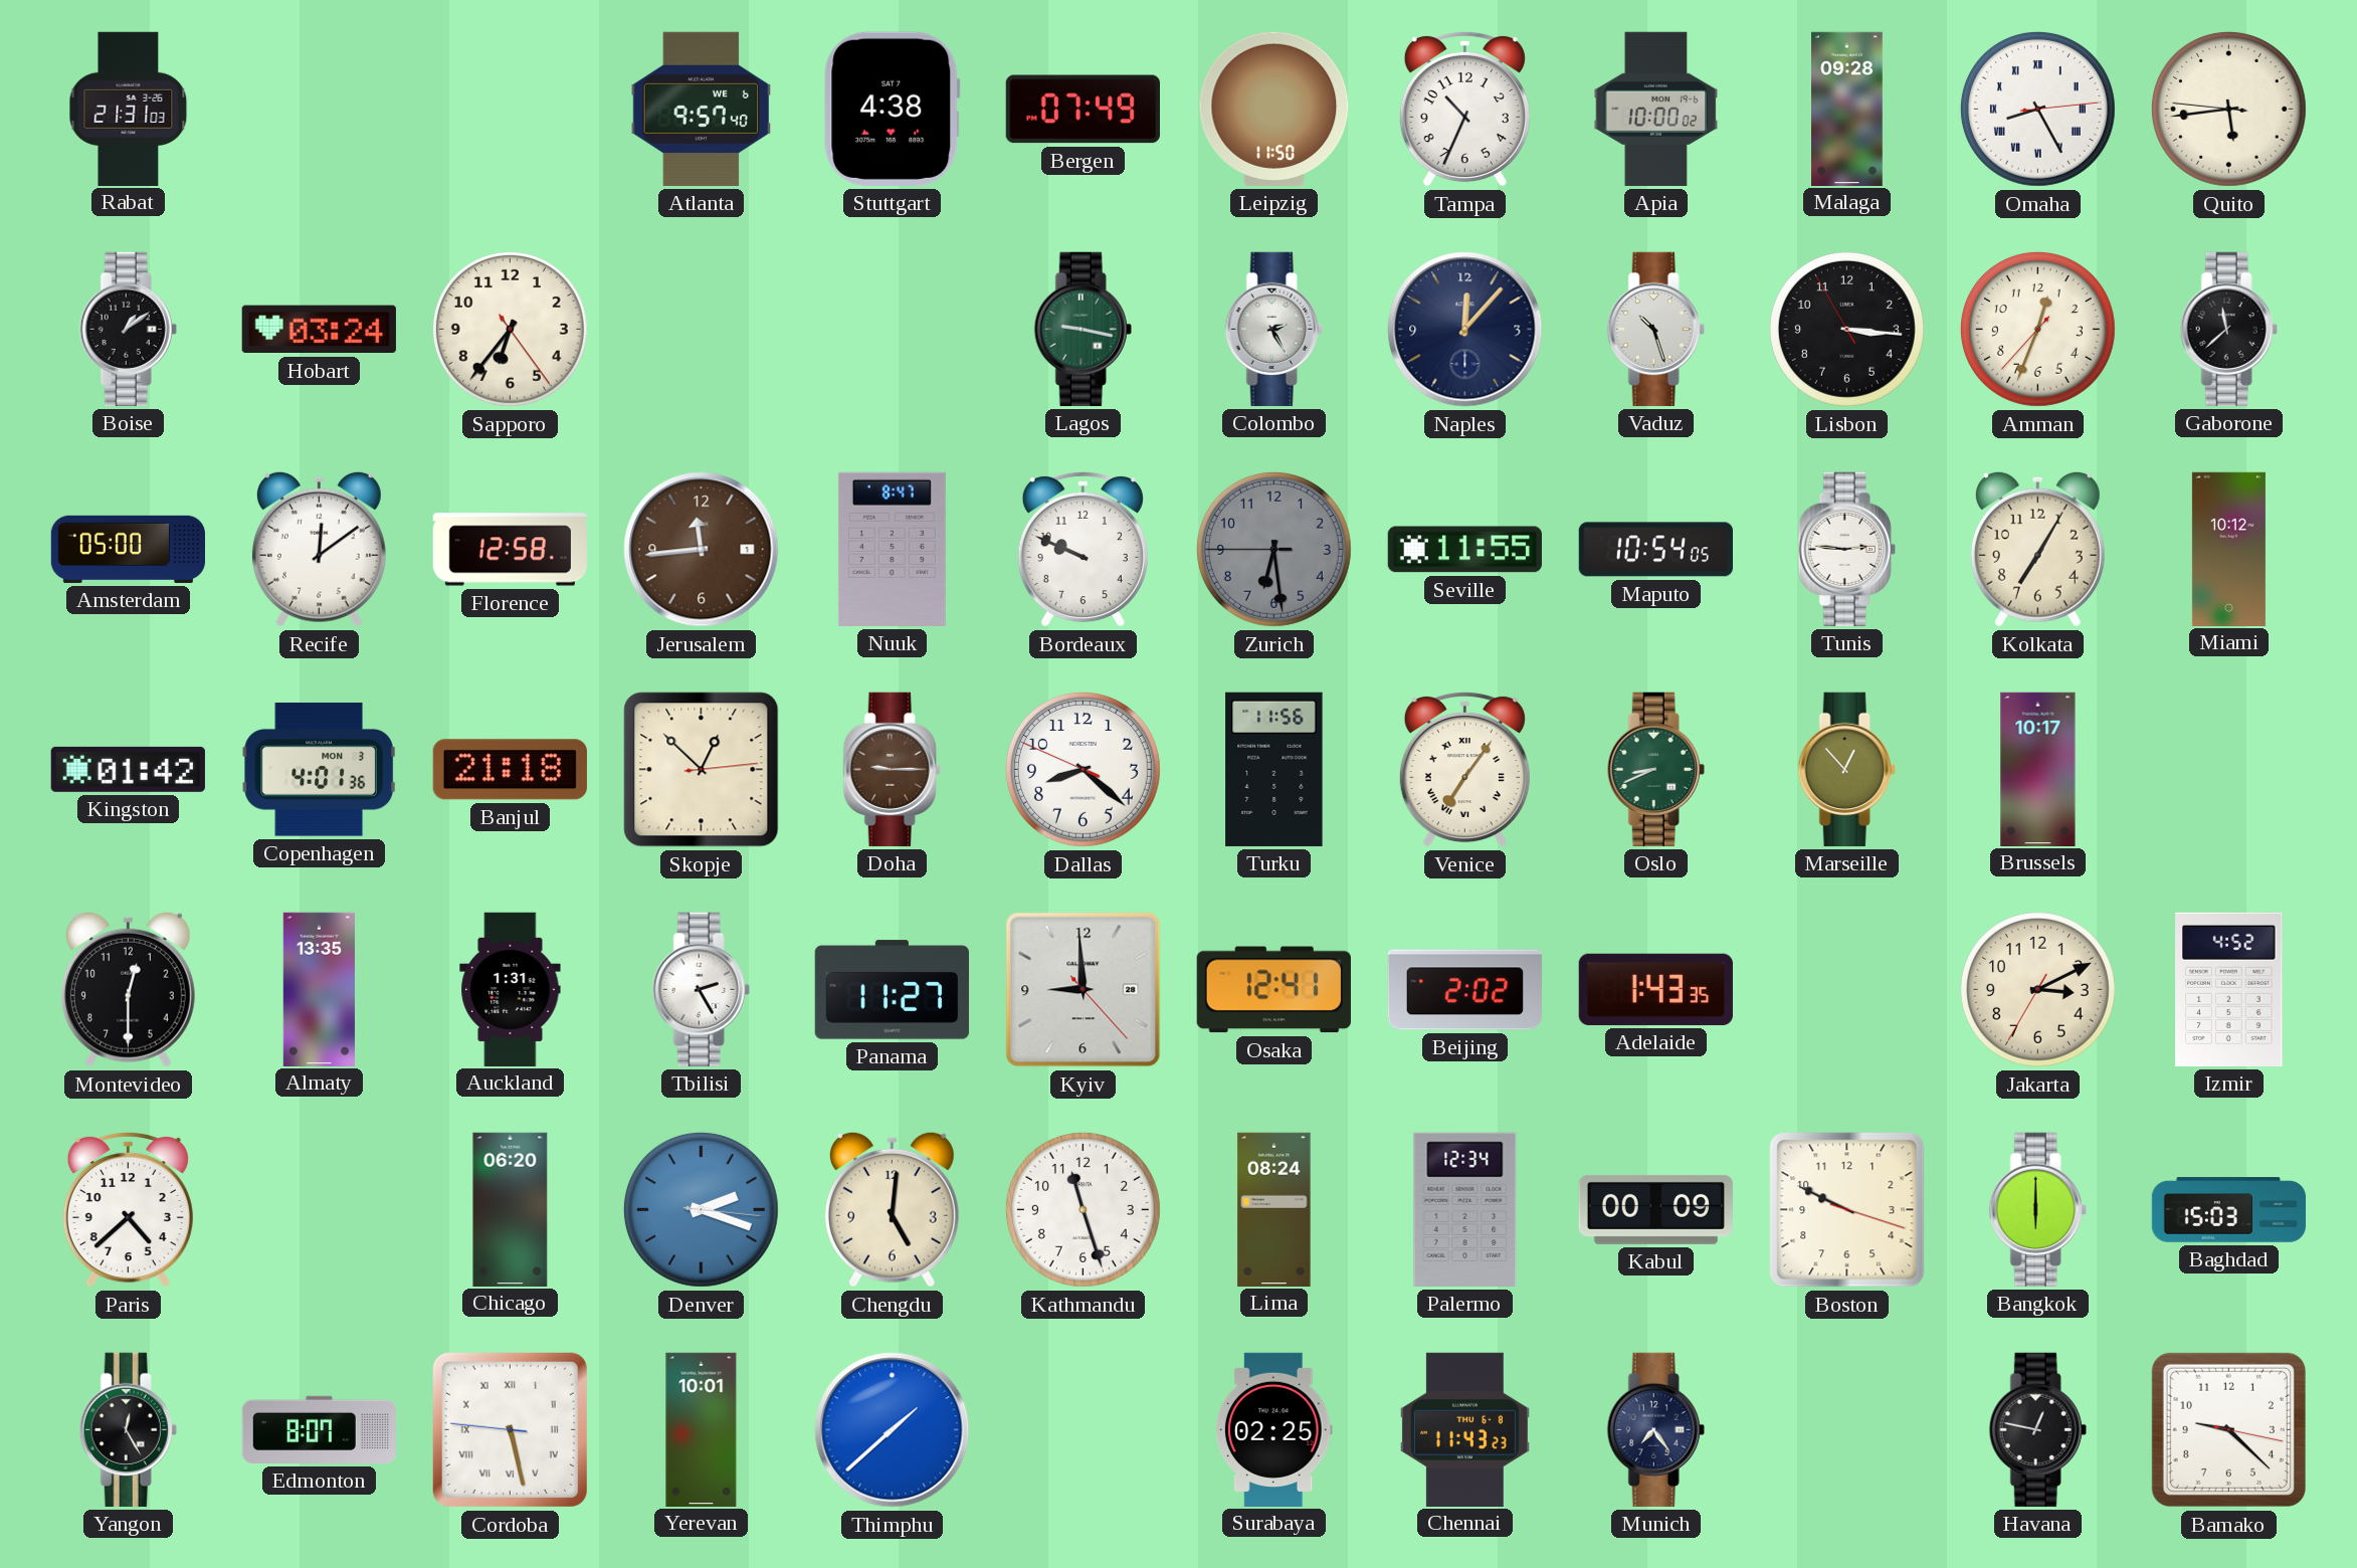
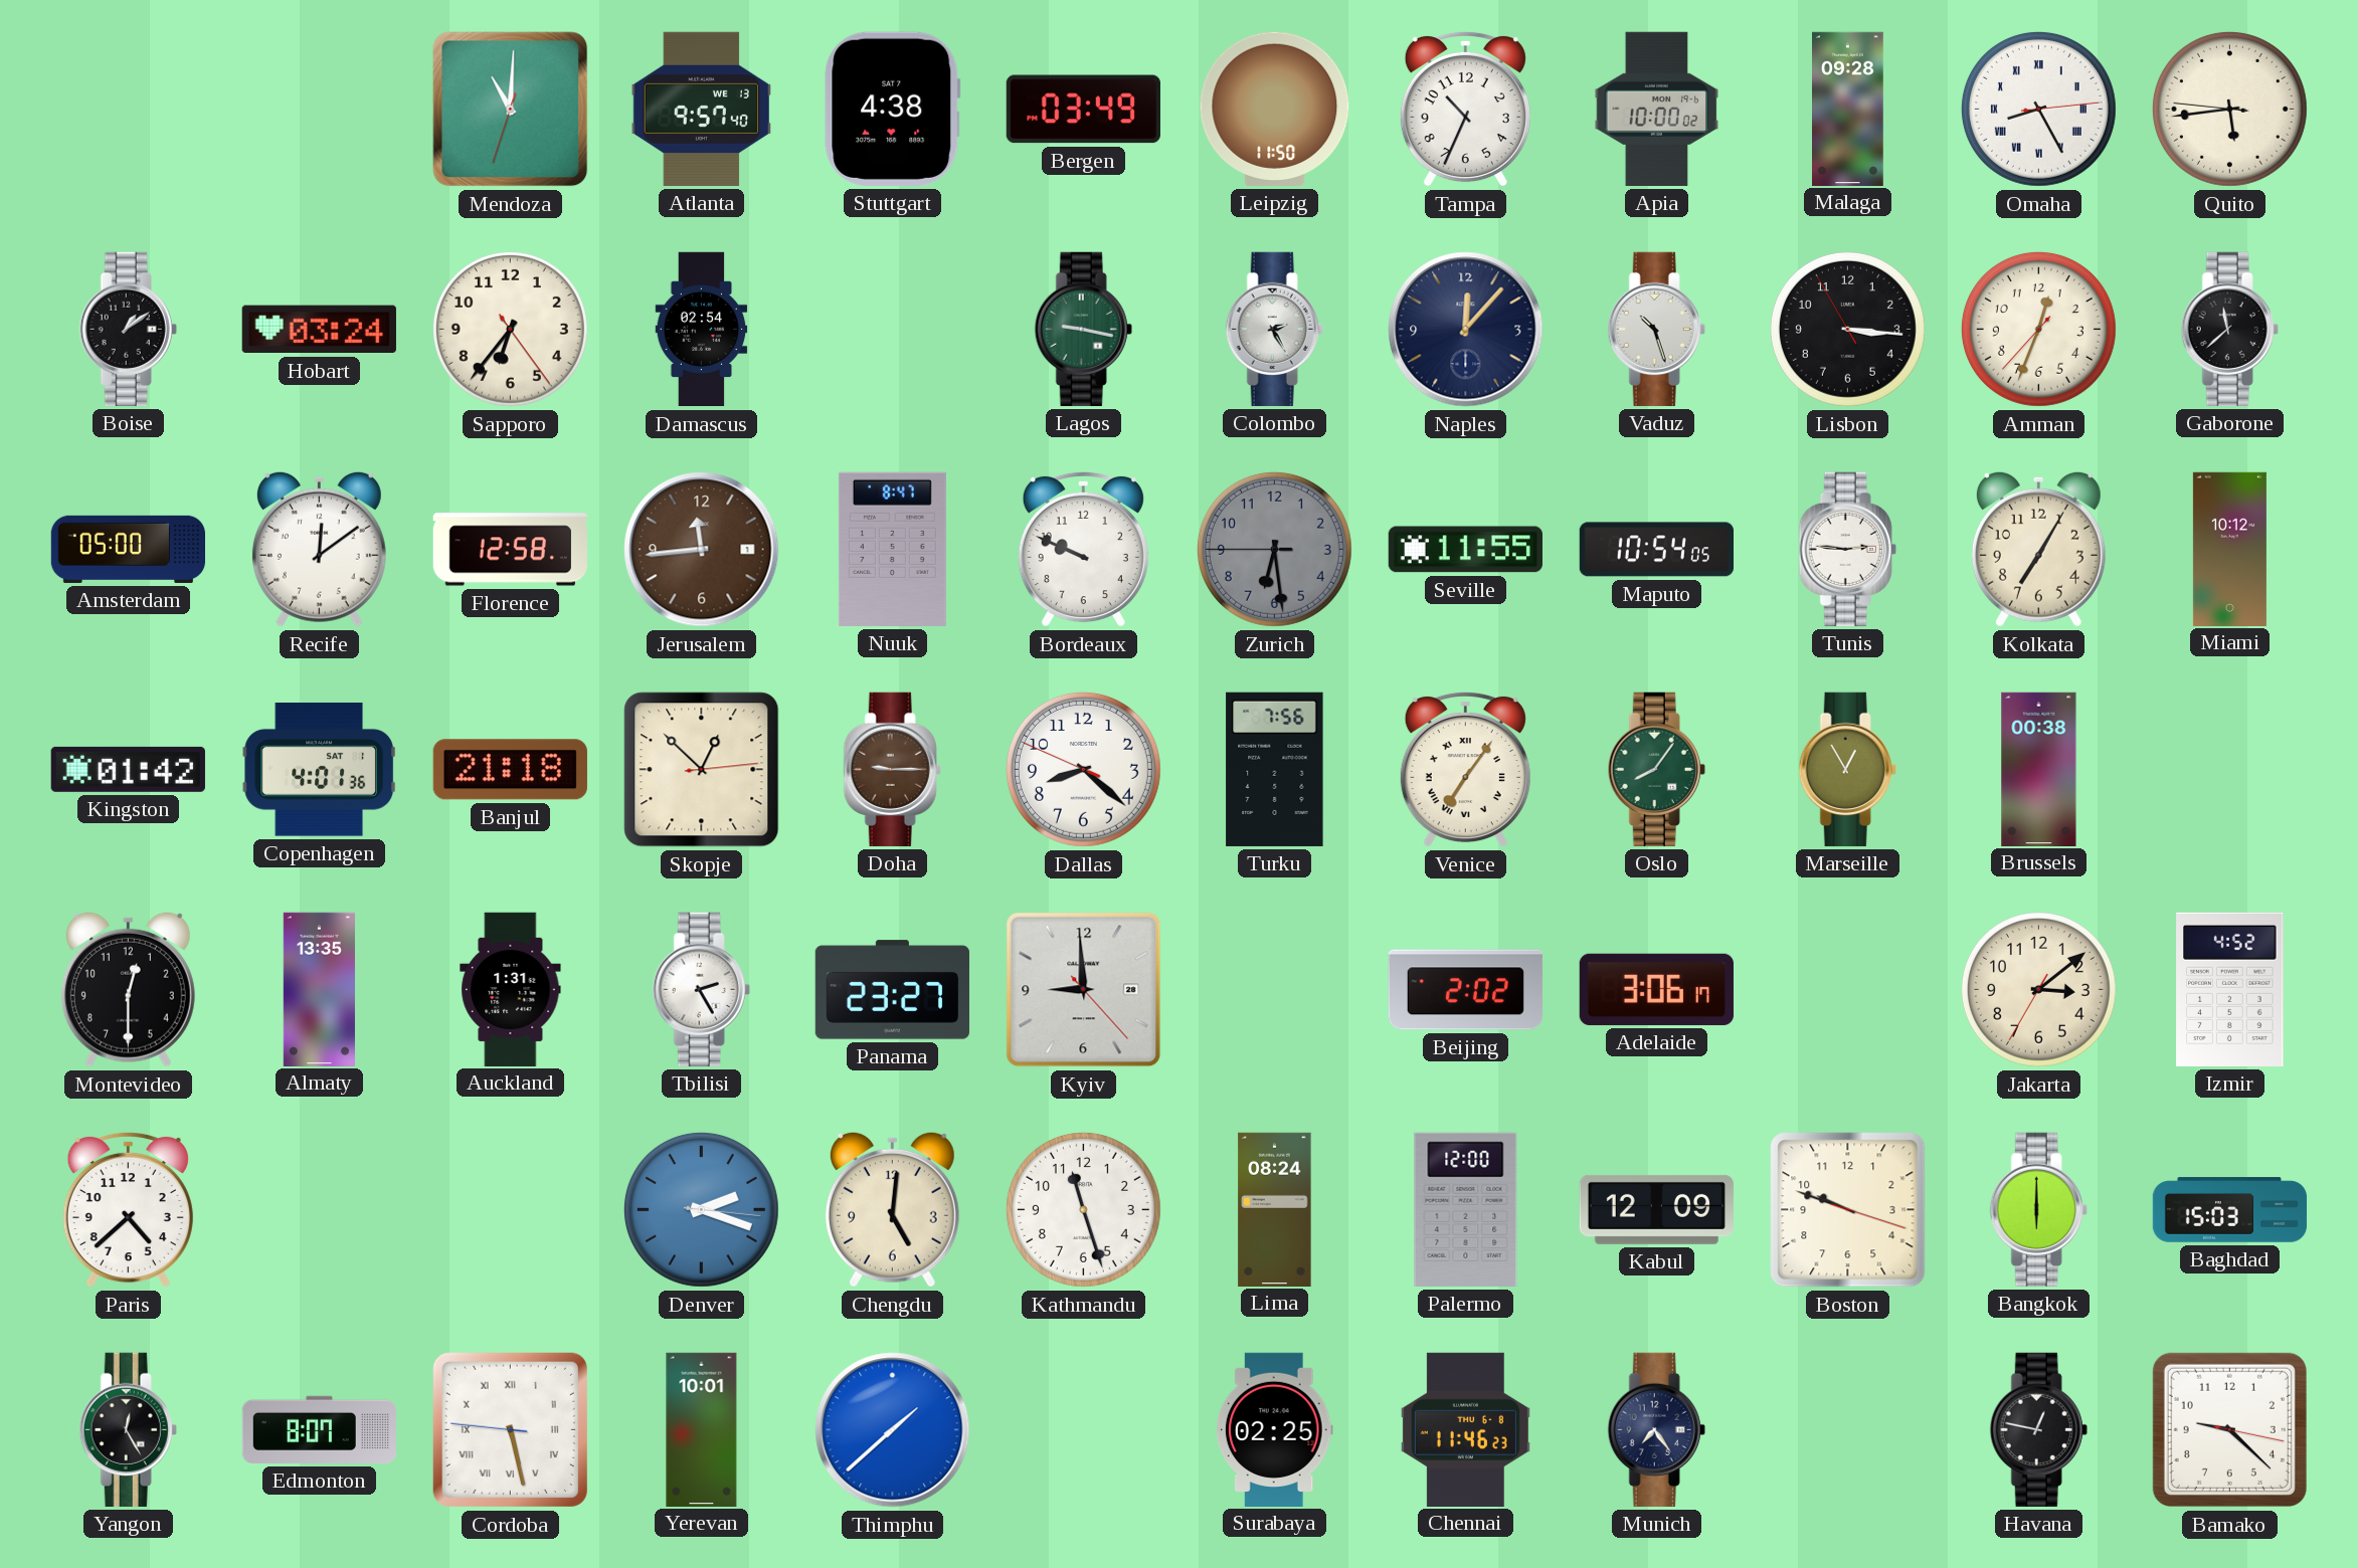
Rabat: 21:31 -> none
Mendoza: none -> 11:00
Atlanta date: WE 6 -> WE 13
Bergen: 07:49 -> 03:49
Damascus: none -> 02:54
Copenhagen date: MON 3 -> SAT 1
Turku: 11:56 -> 7:56
Oslo: 8:41 -> 8:06
Marseille: 12:53 -> 12:55
Brussels: 10:17 -> 00:38
Panama: 11:27 -> 23:27
Osaka: 12:41 -> none
Adelaide: 1:43 -> 3:06
Jakarta: 3:10 -> 3:08
Chicago: 06:20 -> none
Palermo: 12:34 -> 12:00
Kabul: 00:09 -> 12:09
Boston: 9:49 -> 9:48
Chennai: 11:43 -> 11:46
